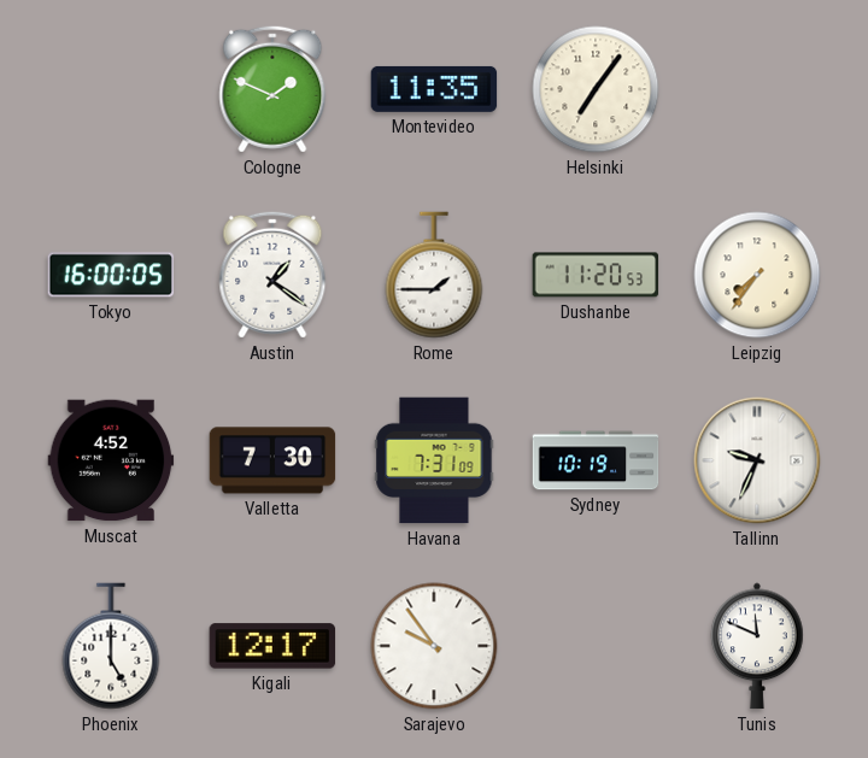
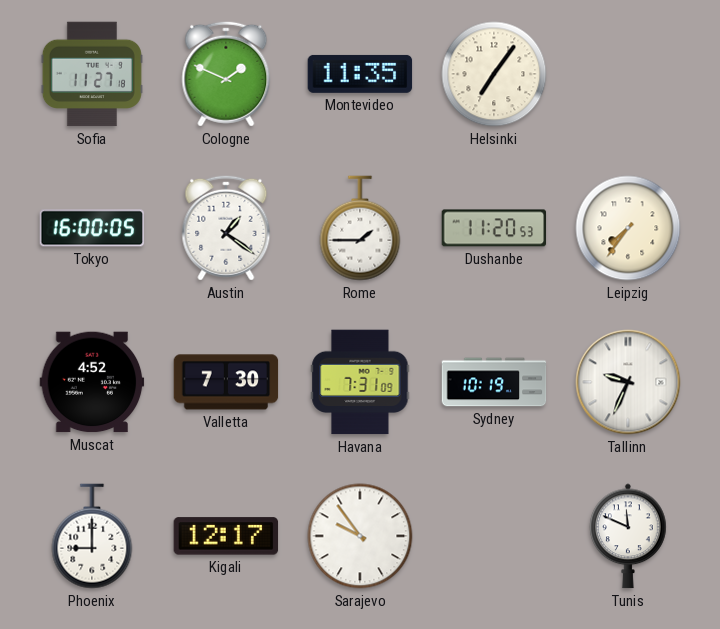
Sofia: none -> 11:27
Phoenix: 5:00 -> 9:00
